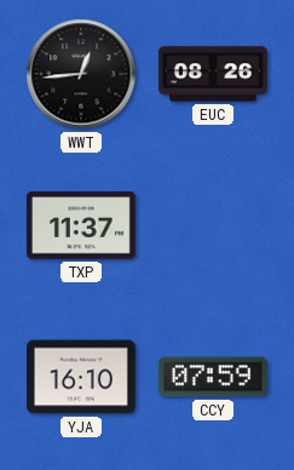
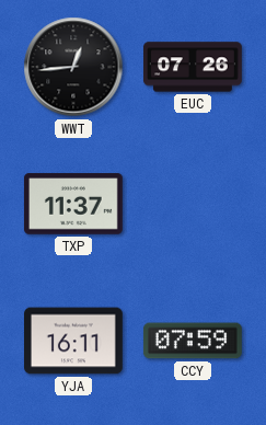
EUC: 08:26 -> 07:26
YJA: 16:10 -> 16:11
